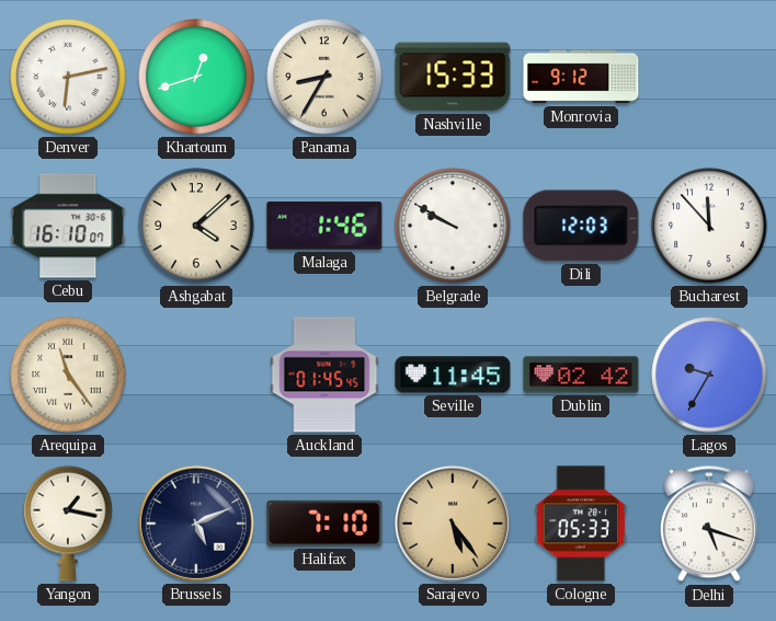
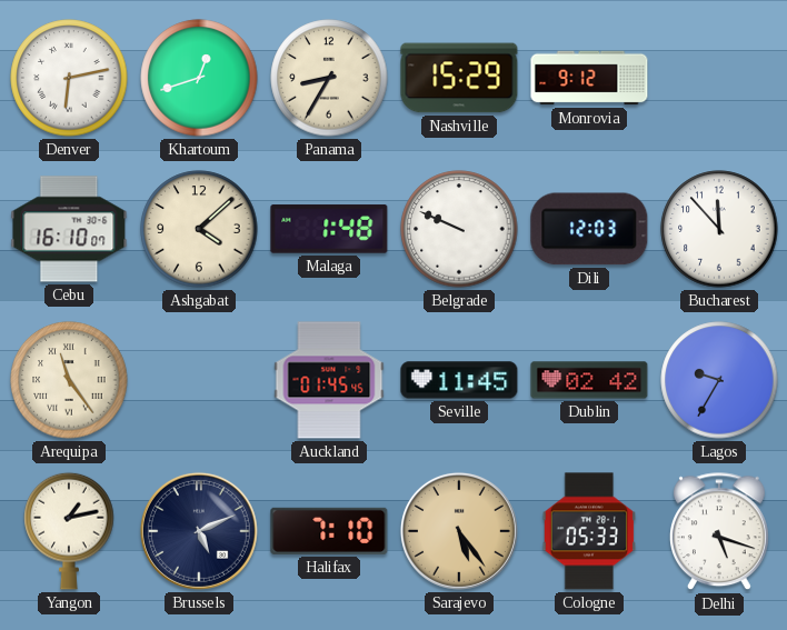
Nashville: 15:33 -> 15:29
Malaga: 1:46 -> 1:48
Belgrade: 9:50 -> 9:49
Yangon: 1:17 -> 1:13
